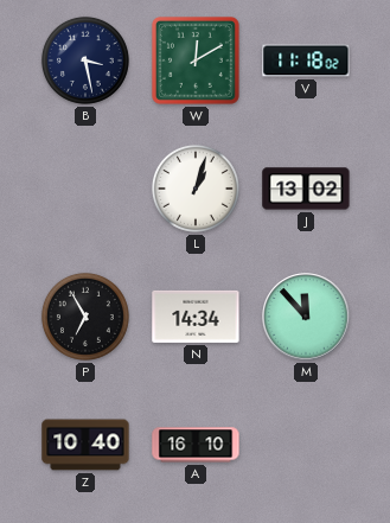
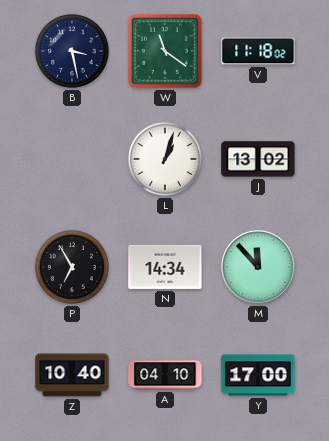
W: 12:10 -> 11:21
A: 16:10 -> 04:10
Y: none -> 17:00
